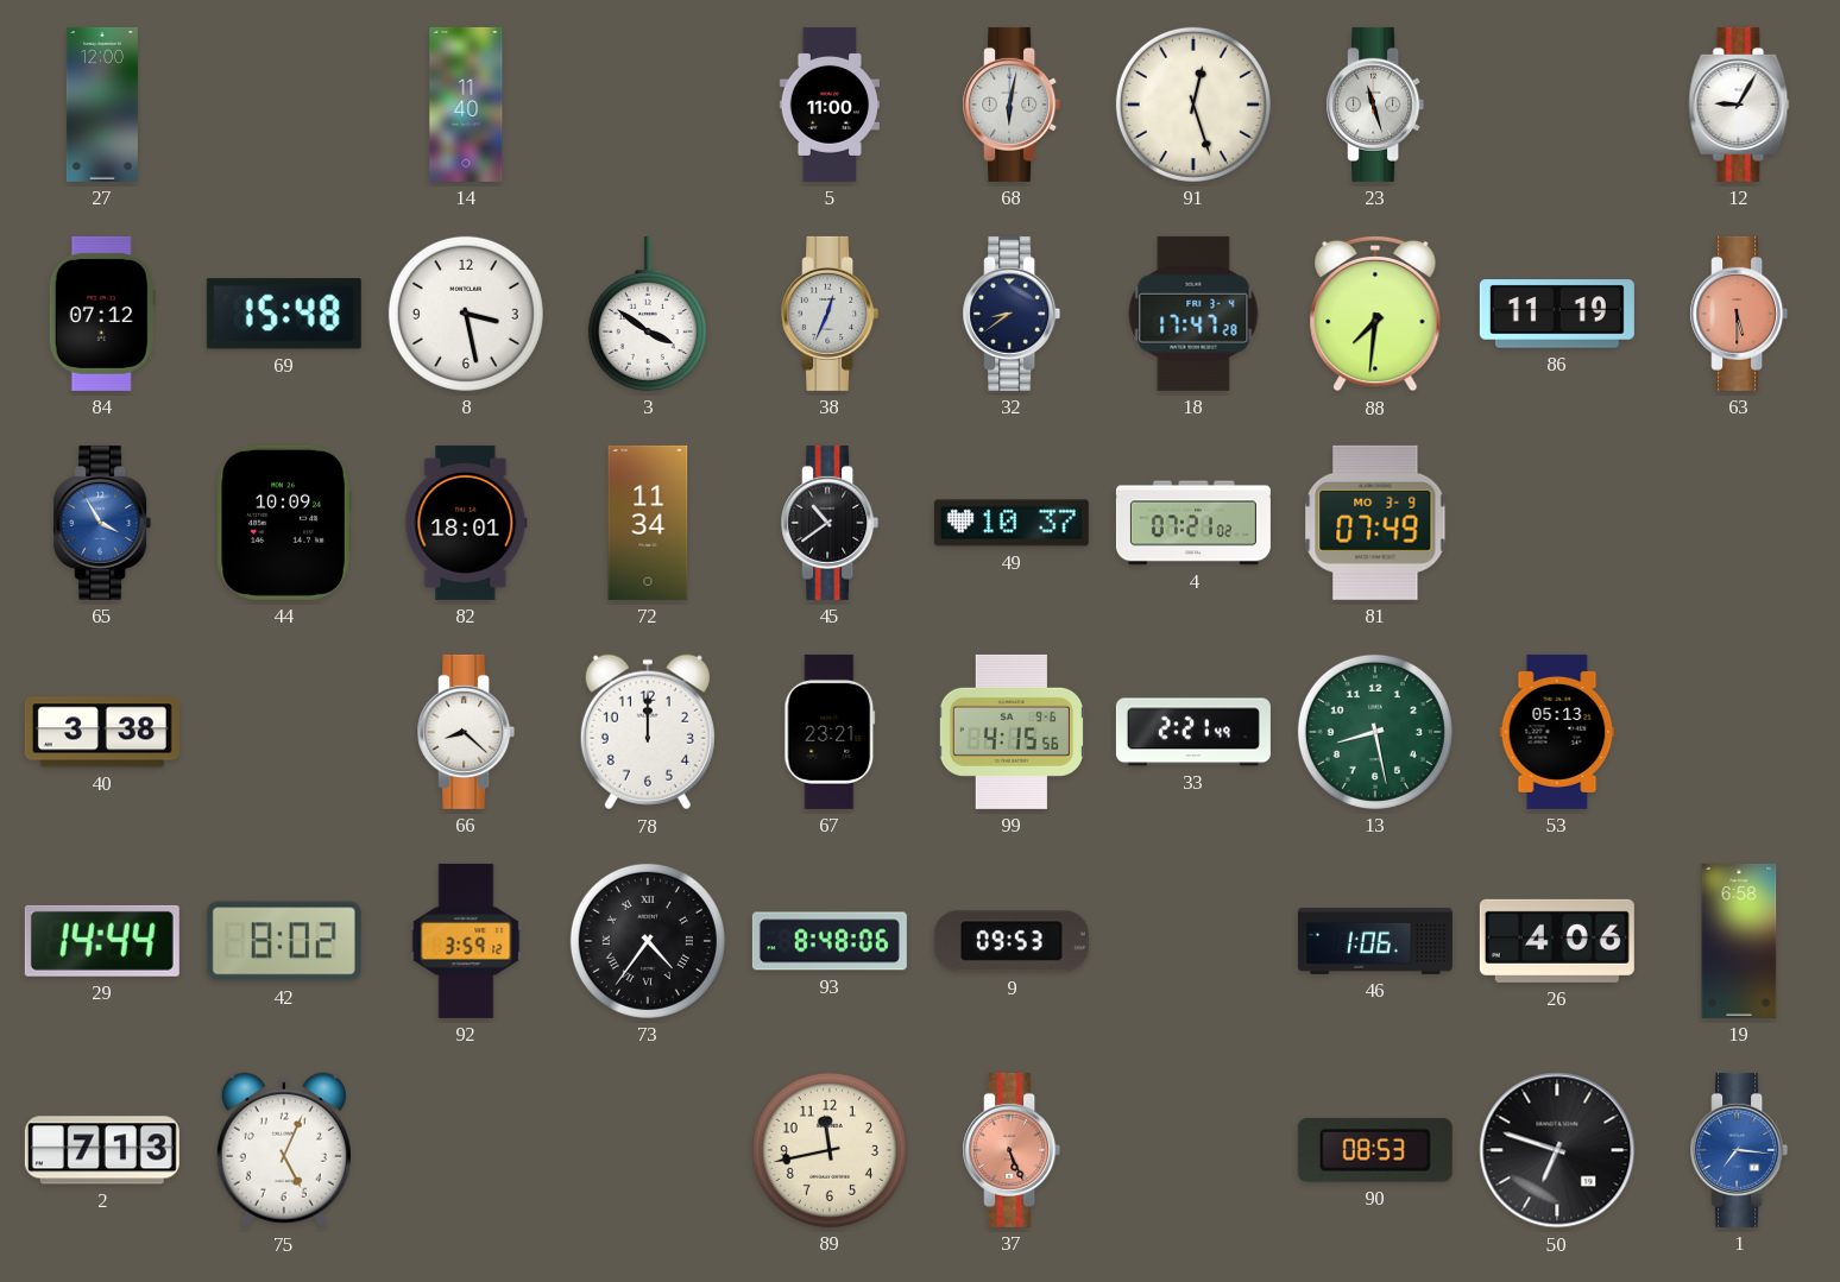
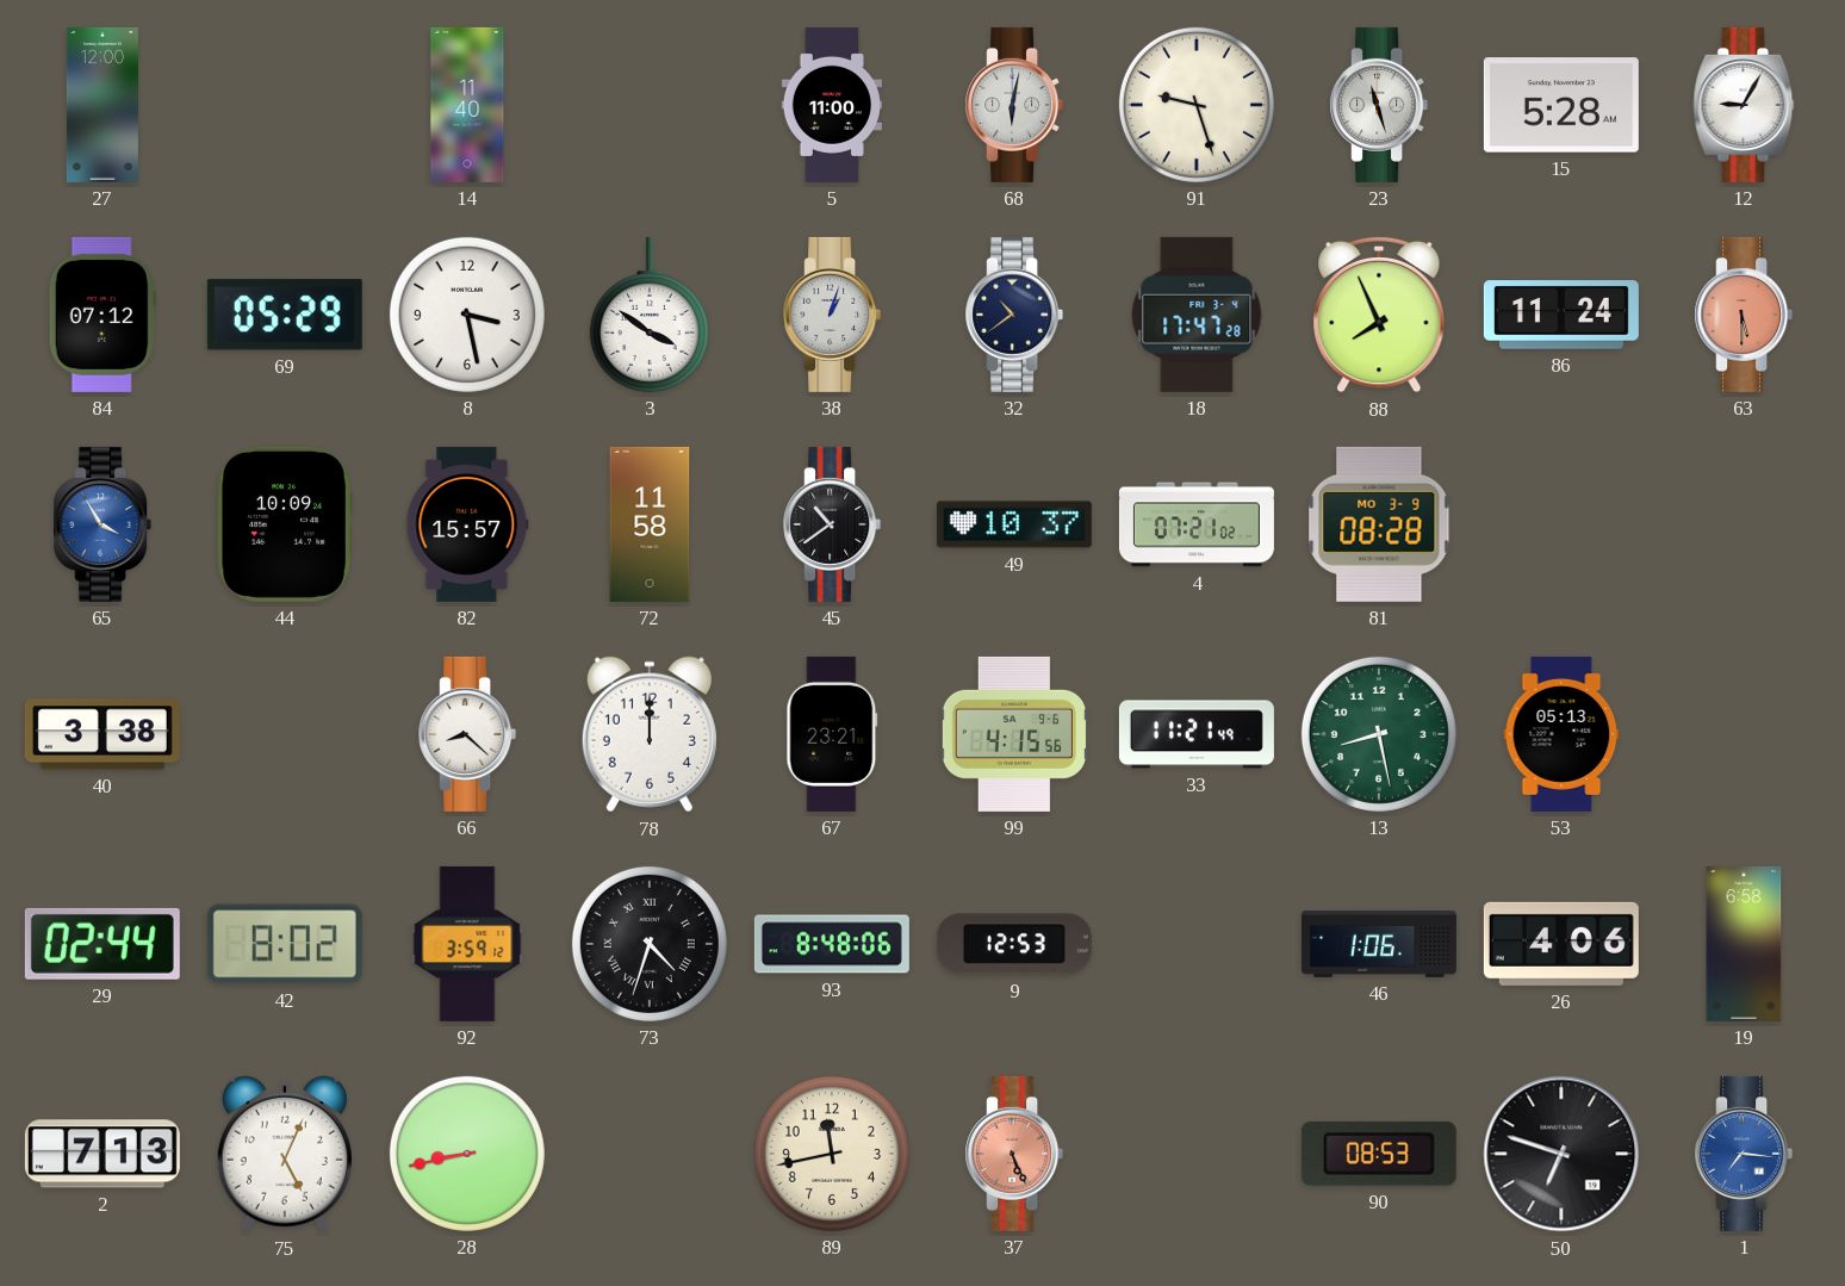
91: 12:27 -> 9:27
15: none -> 5:28
69: 15:48 -> 05:29
38: 12:34 -> 1:03
32: 8:39 -> 10:39
88: 7:31 -> 7:56
86: 11:19 -> 11:24
82: 18:01 -> 15:57
72: 11:34 -> 11:58
81: 07:49 -> 08:28
33: 2:21 -> 11:21
29: 14:44 -> 02:44
73: 4:36 -> 4:33
9: 09:53 -> 12:53
28: none -> 8:43
